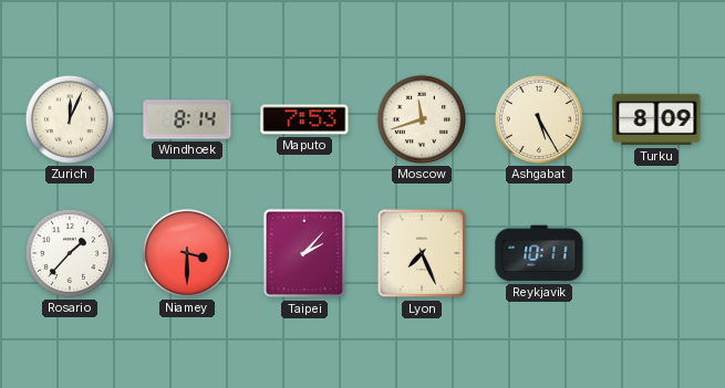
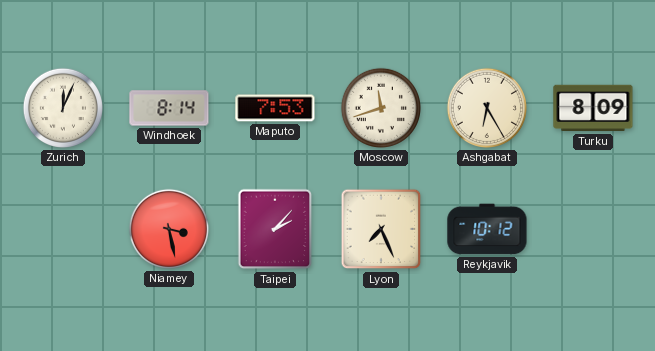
Ashgabat: 5:25 -> 6:25
Rosario: 1:37 -> none
Niamey: 3:30 -> 3:28
Reykjavik: 10:11 -> 10:12
